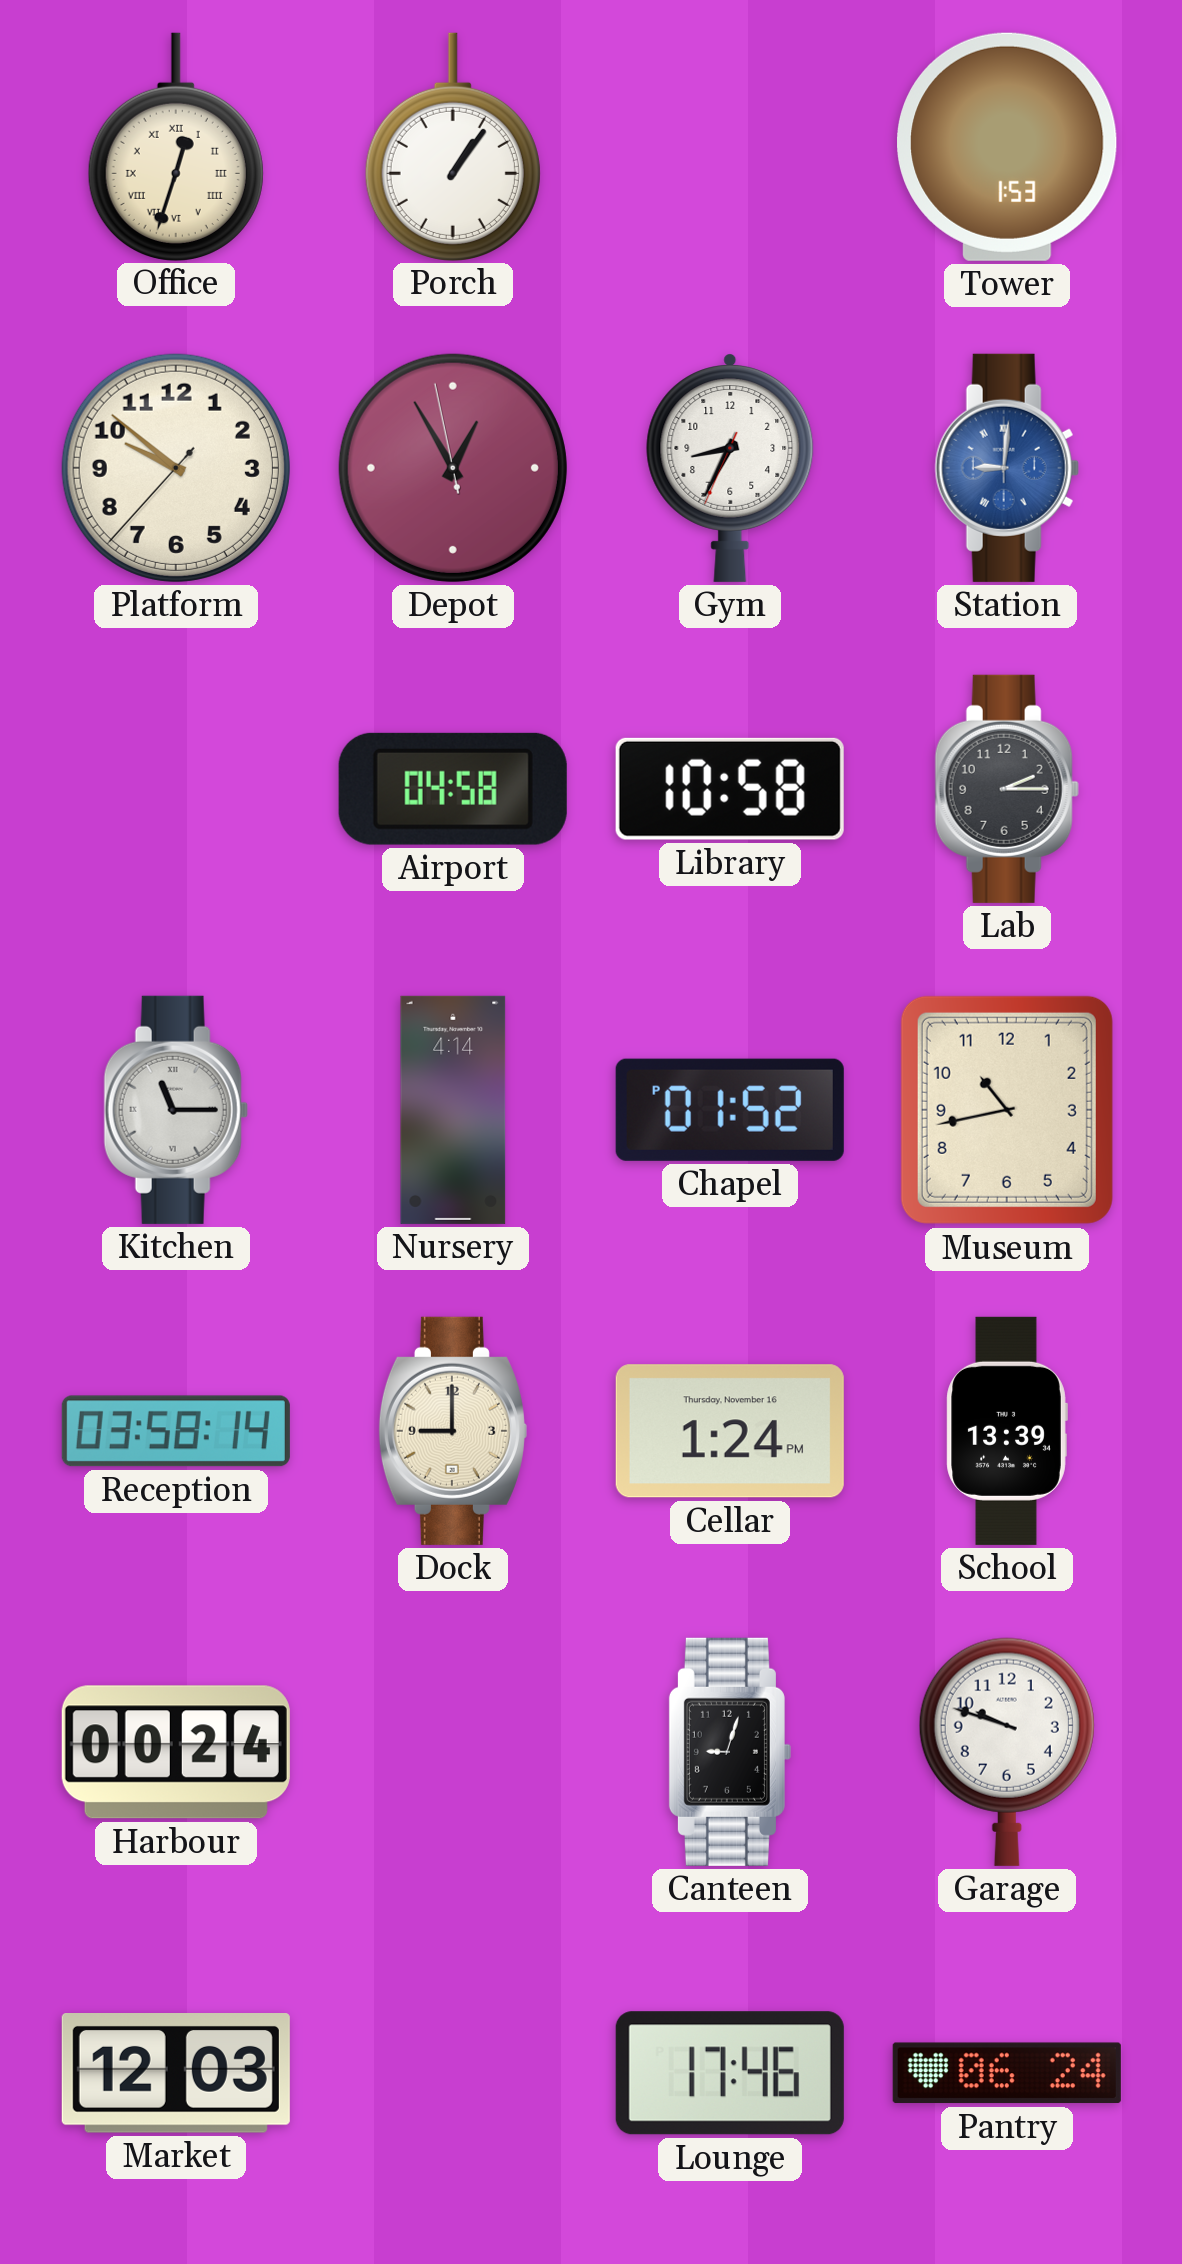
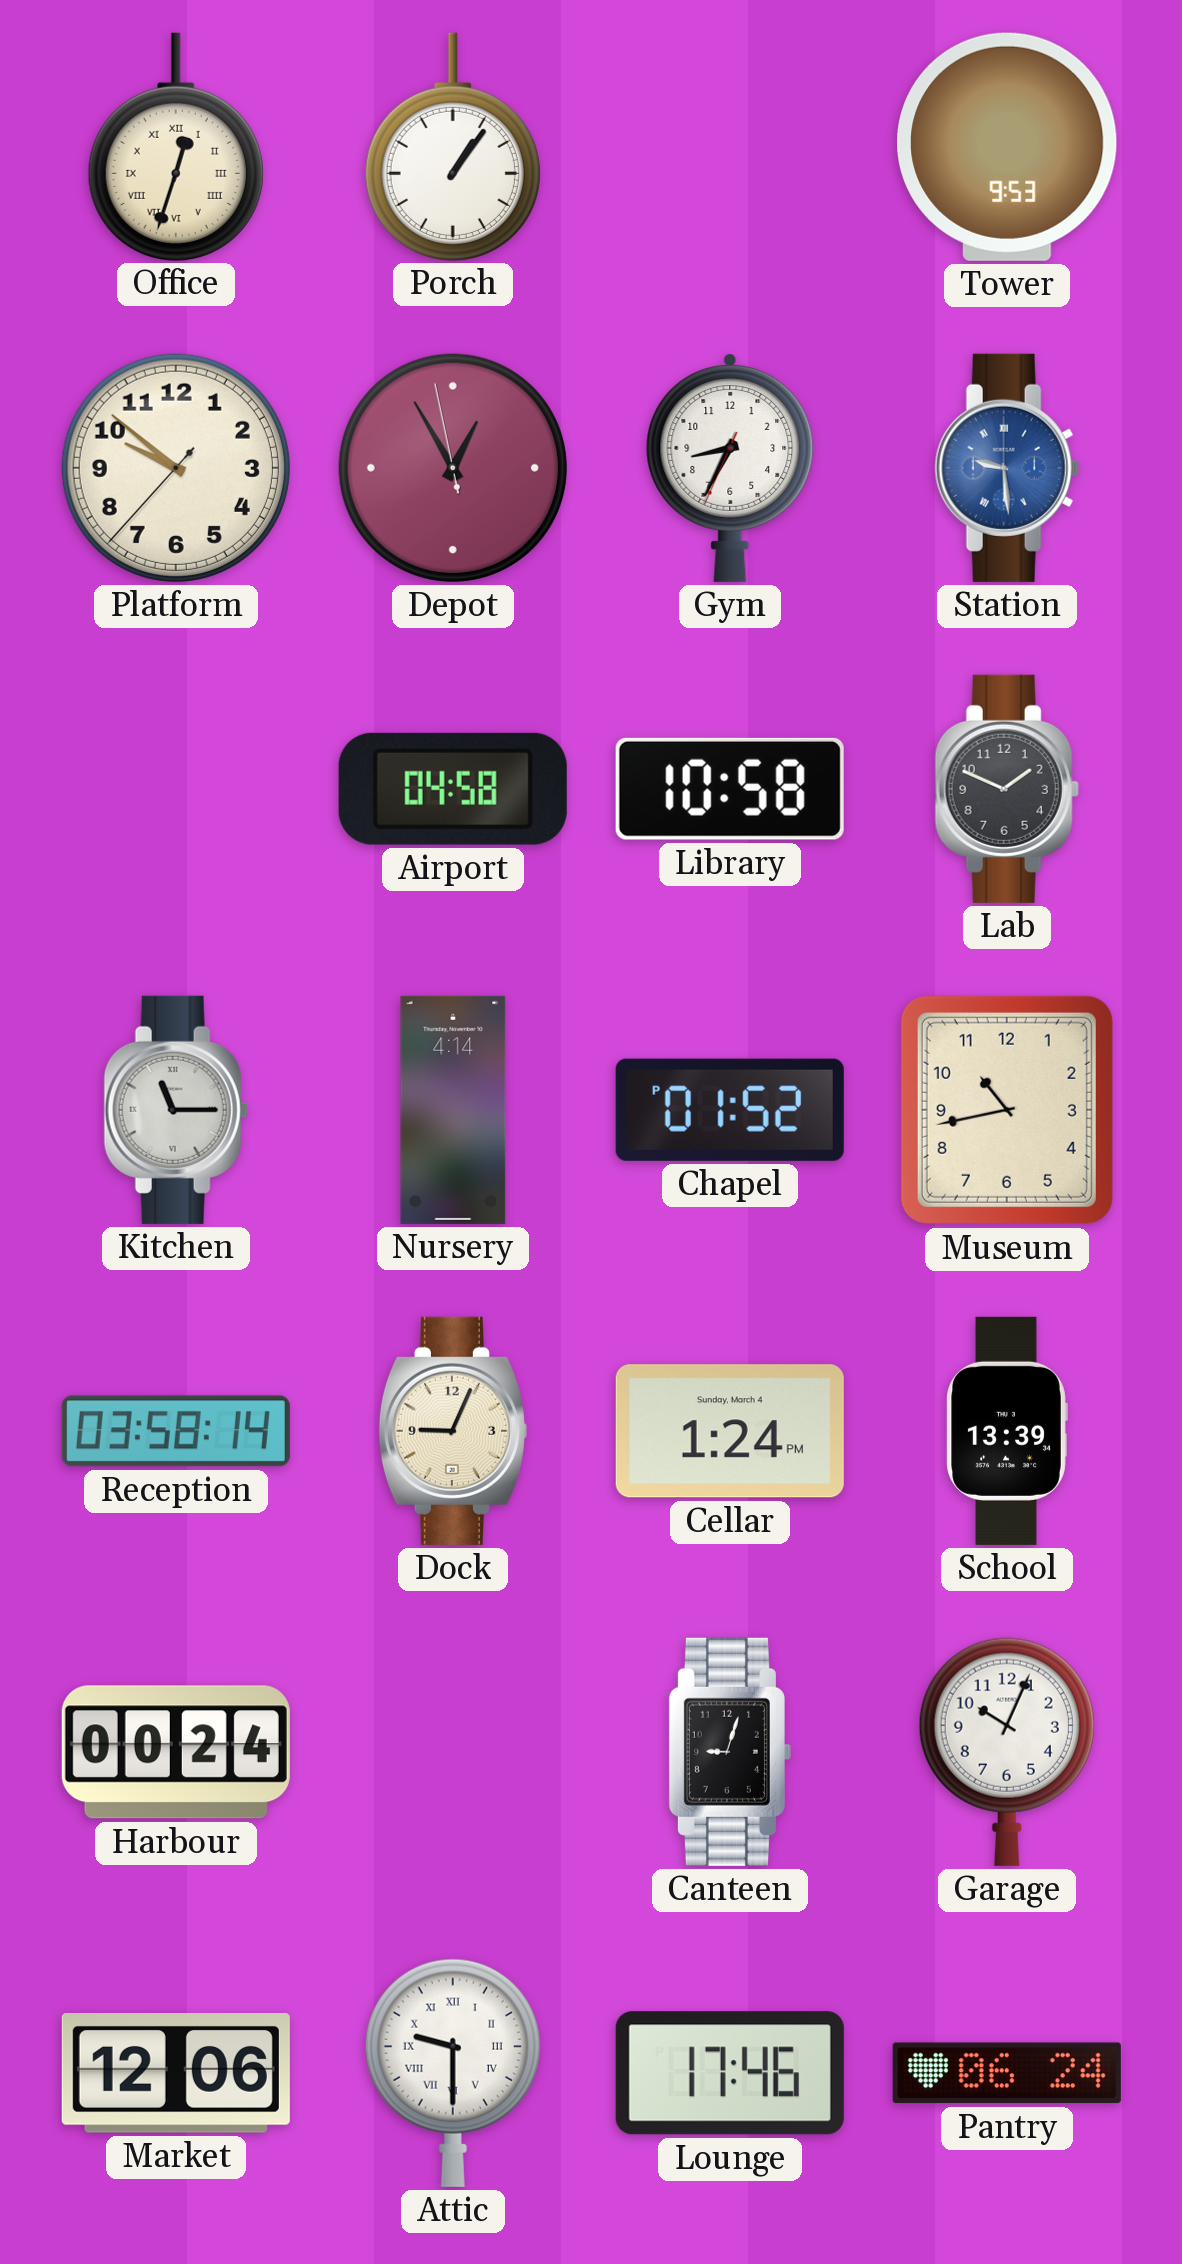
Tower: 1:53 -> 9:53
Station: 9:01 -> 9:29
Lab: 2:15 -> 1:49
Dock: 9:00 -> 9:04
Cellar date: Thursday, November 16 -> Sunday, March 4
Garage: 9:48 -> 10:04
Market: 12:03 -> 12:06
Attic: none -> 9:30
